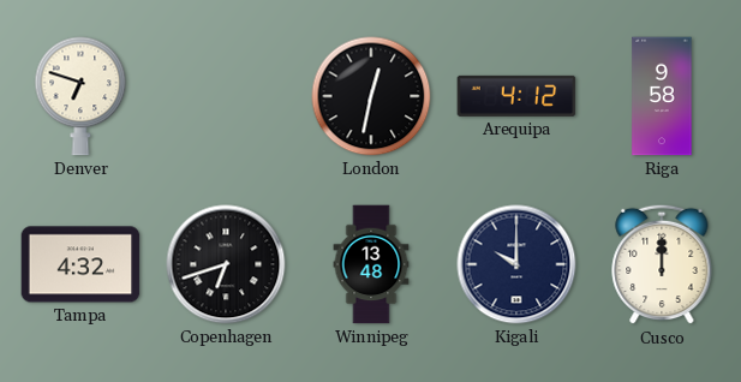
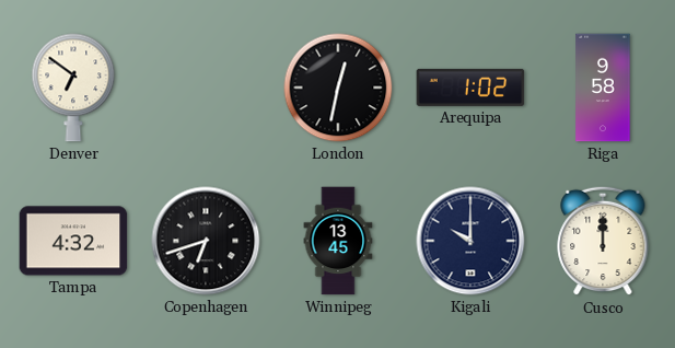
Denver: 6:48 -> 6:51
Arequipa: 4:12 -> 1:02
Winnipeg: 13:48 -> 13:45
